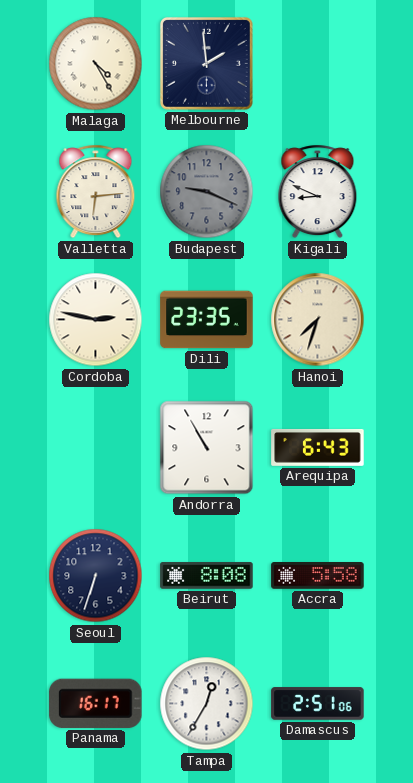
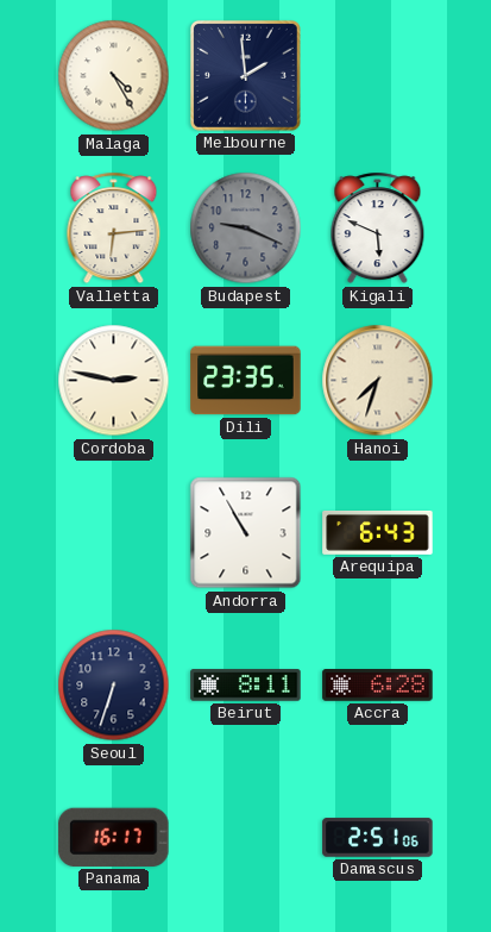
Kigali: 8:49 -> 5:49
Beirut: 8:08 -> 8:11
Accra: 5:58 -> 6:28
Tampa: 12:35 -> none
